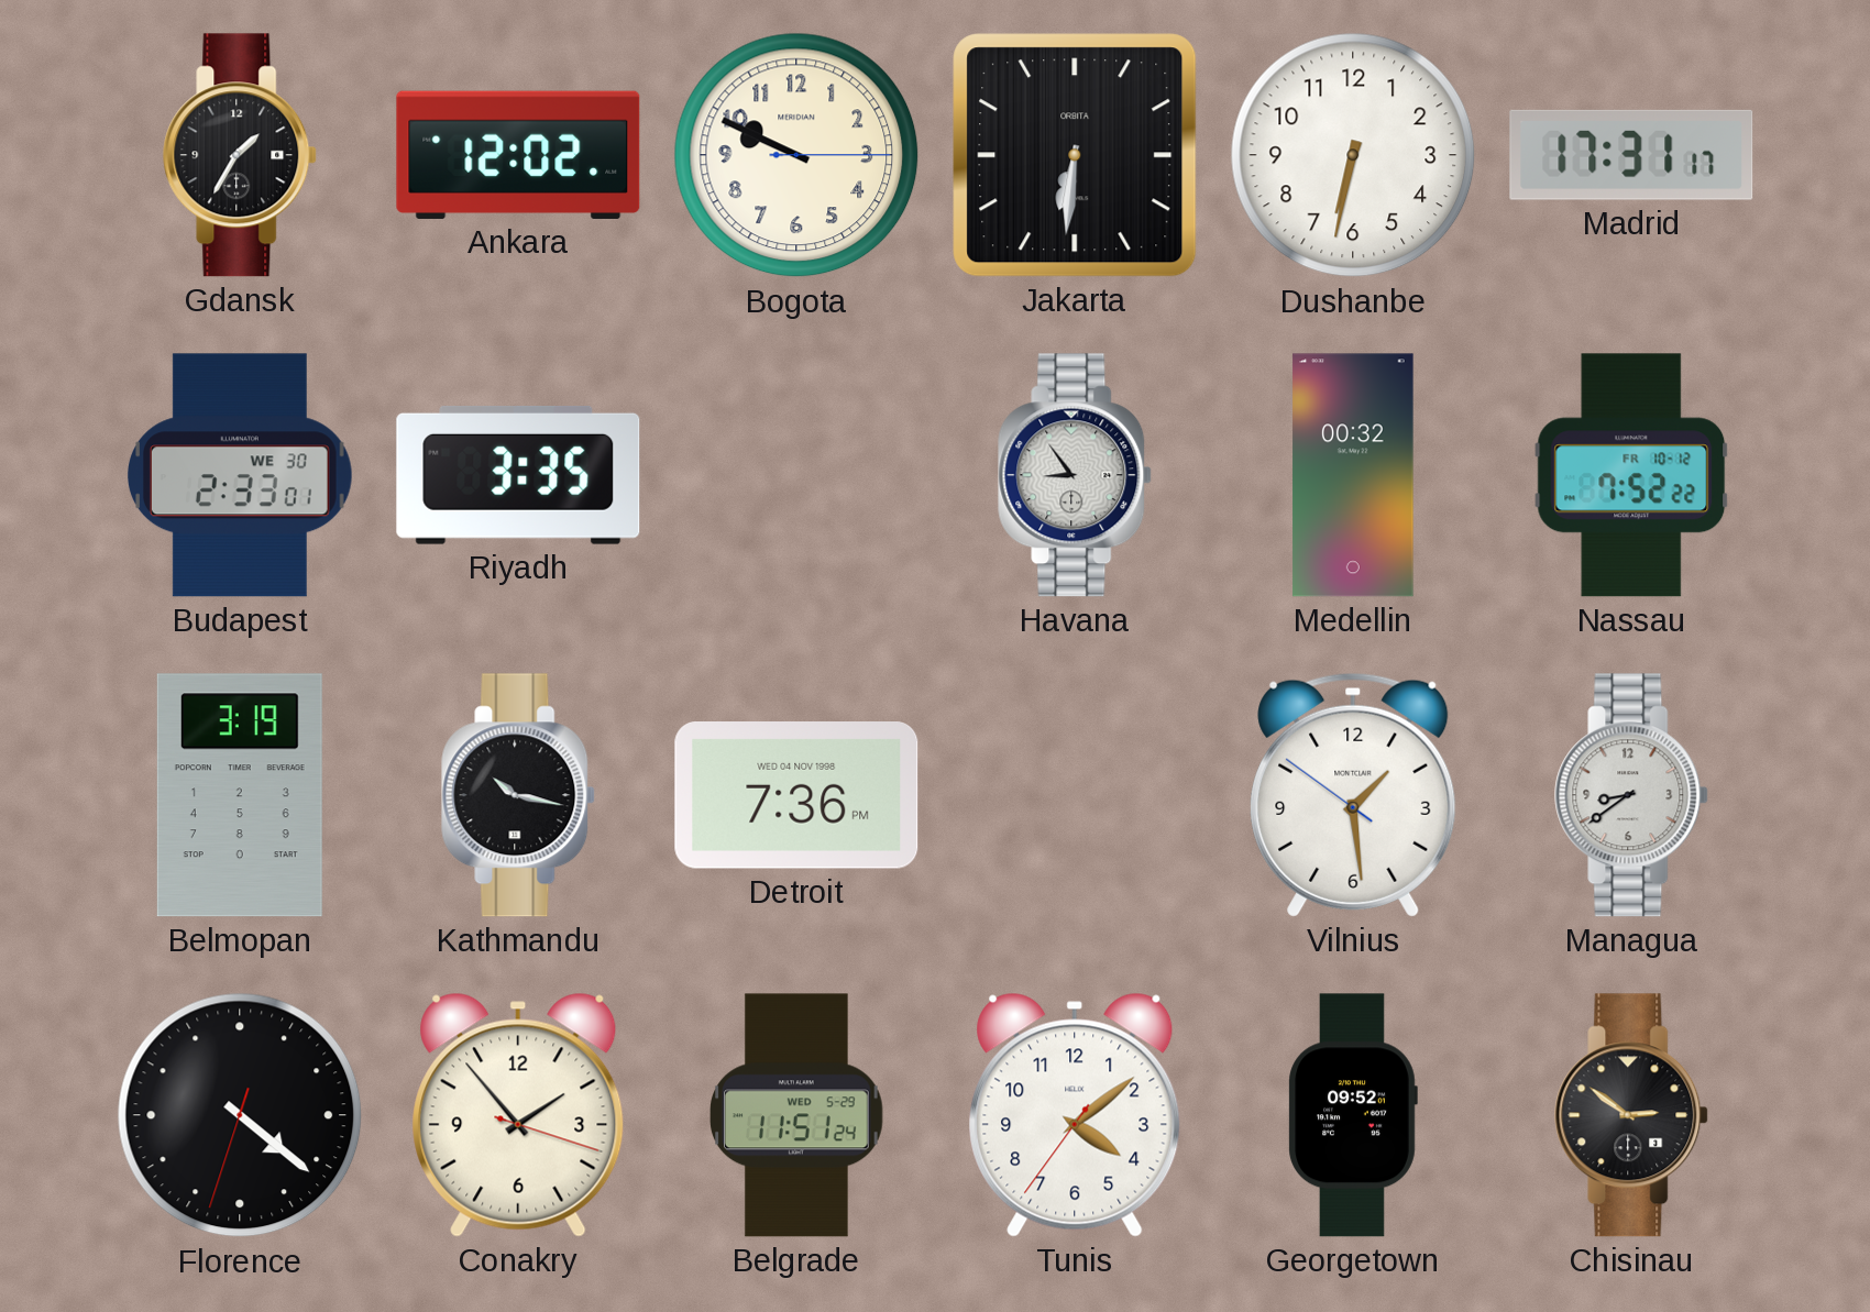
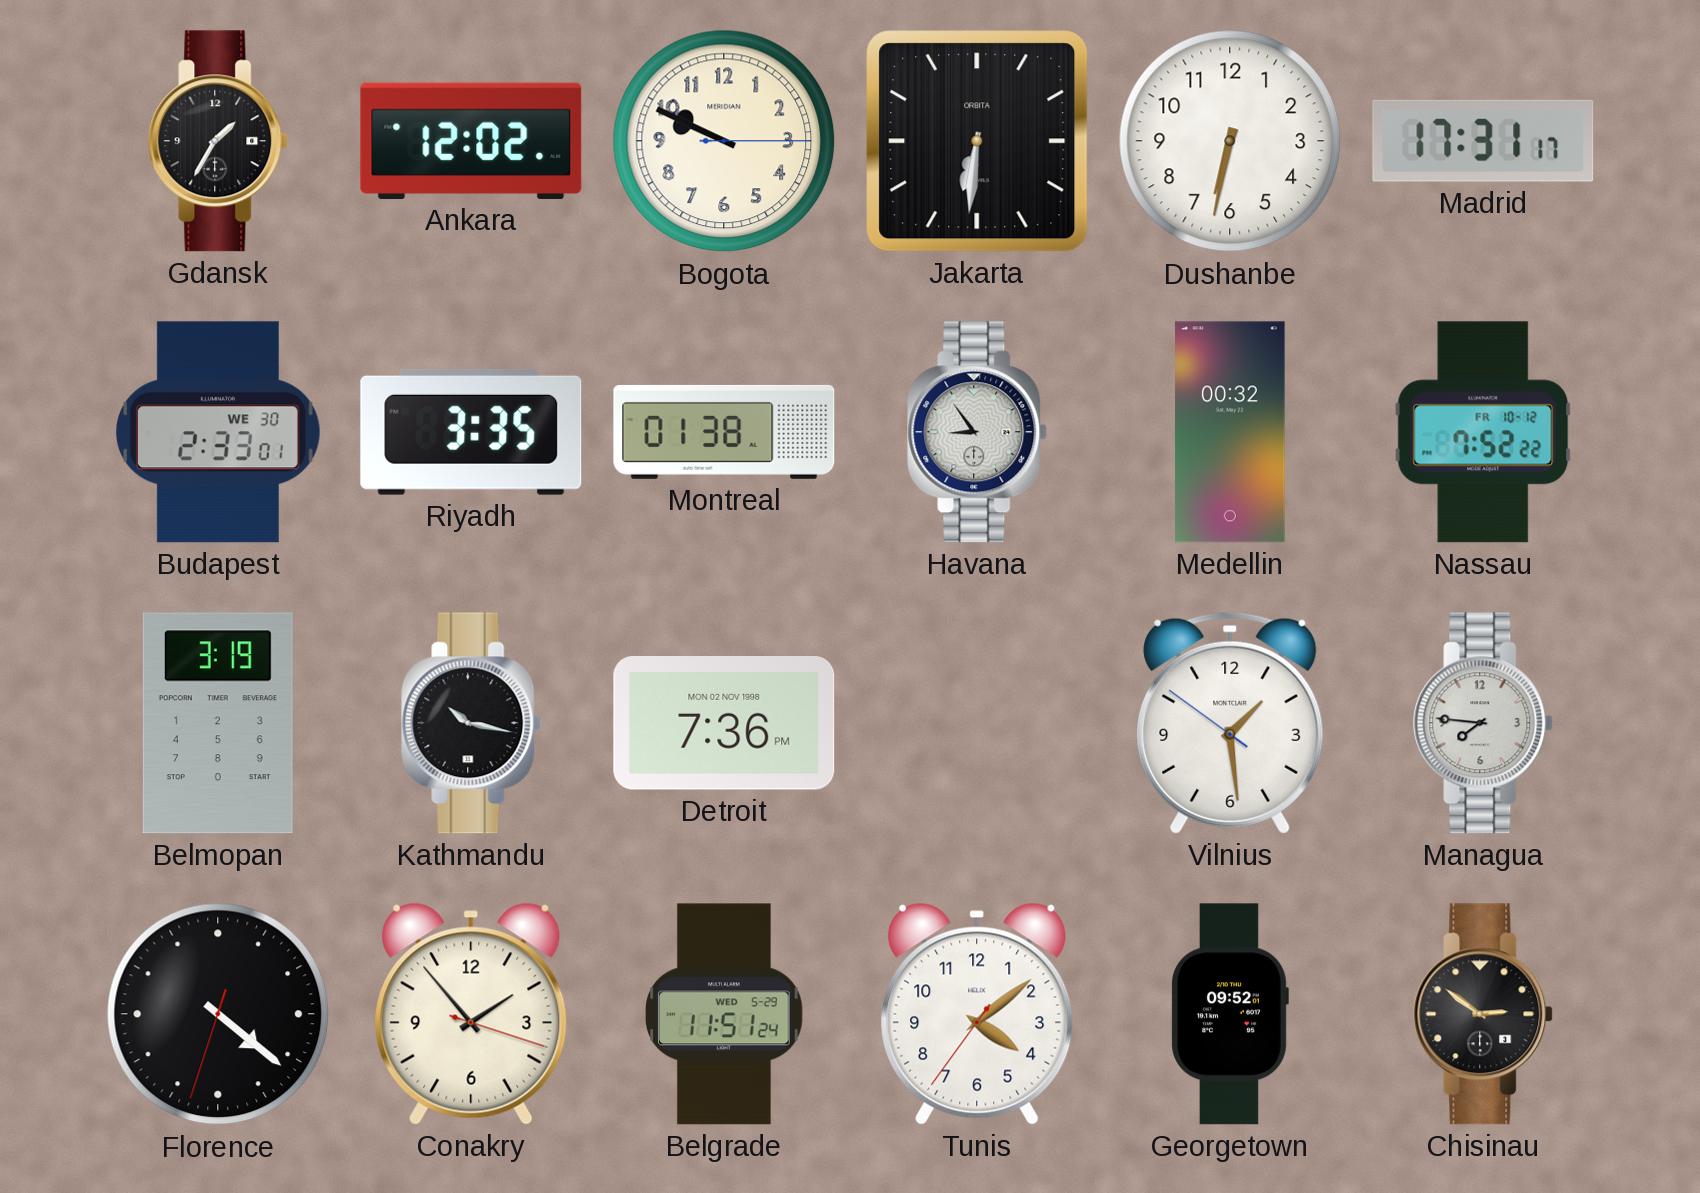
Montreal: none -> 01:38
Detroit date: WED 04 NOV 1998 -> MON 02 NOV 1998
Managua: 8:39 -> 7:46
